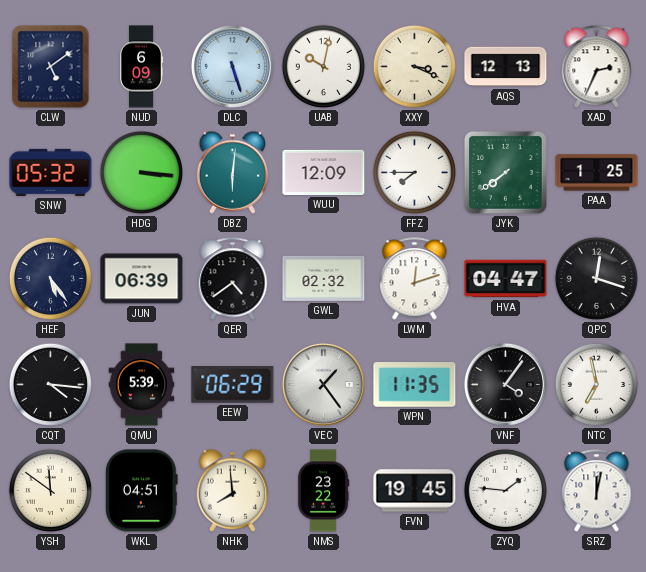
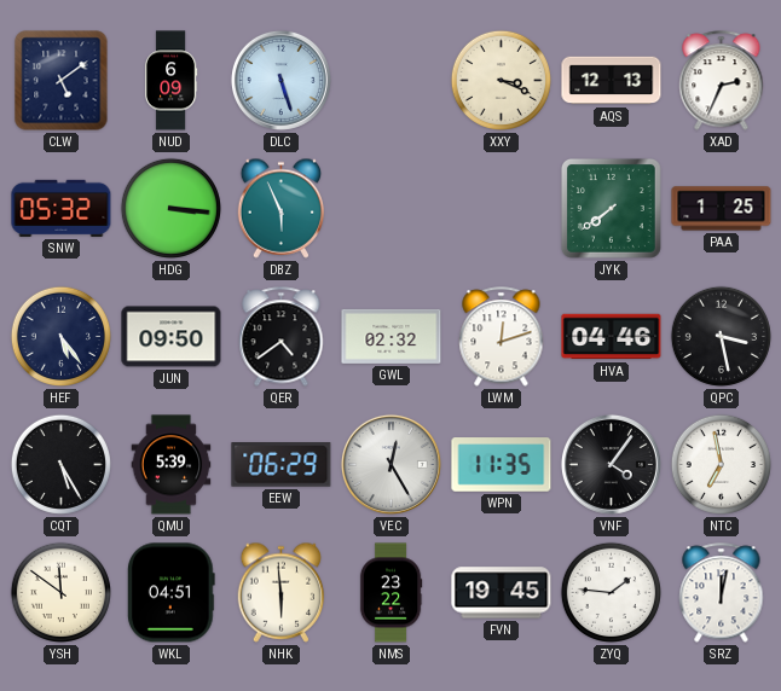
UAB: 10:02 -> none
DBZ: 6:01 -> 5:56
WUU: 12:09 -> none
FFZ: 7:45 -> none
JUN: 06:39 -> 09:50
HVA: 04:47 -> 04:46
QPC: 12:18 -> 3:28
CQT: 4:16 -> 5:25
VEC: 1:24 -> 12:25
NHK: 7:59 -> 5:59
